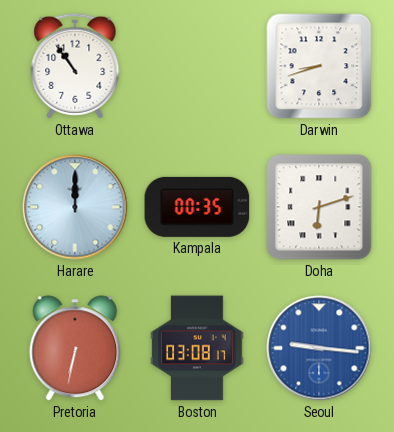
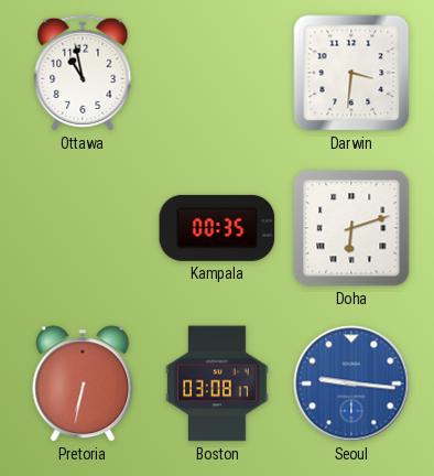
Ottawa: 10:54 -> 10:58
Darwin: 8:42 -> 3:31
Harare: 12:00 -> none
